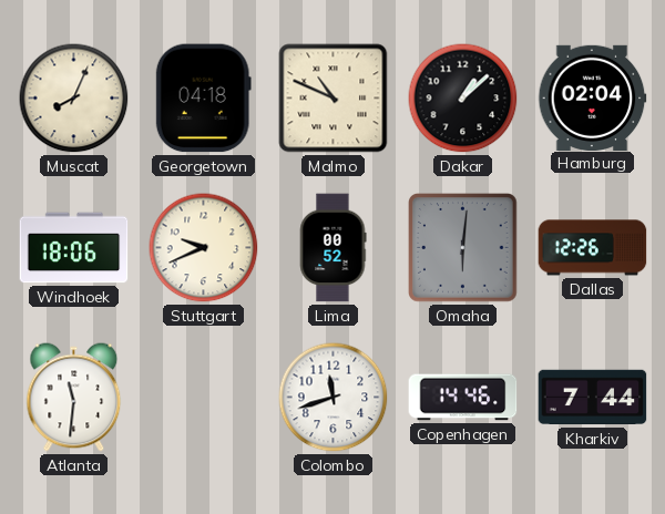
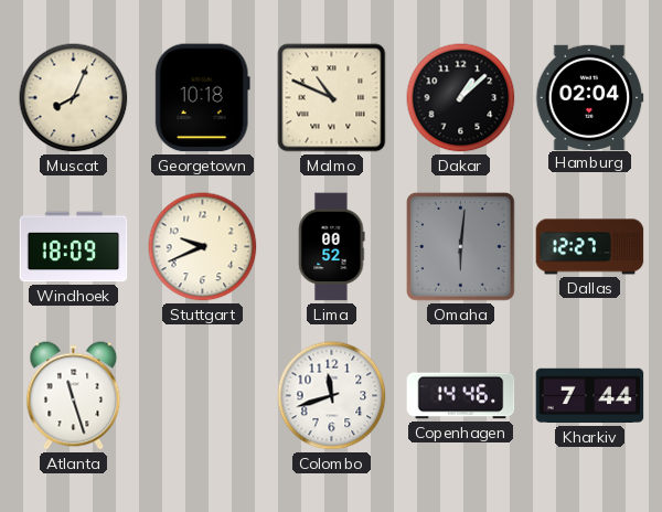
Georgetown: 04:18 -> 10:18
Windhoek: 18:06 -> 18:09
Dallas: 12:26 -> 12:27
Atlanta: 11:31 -> 11:27
